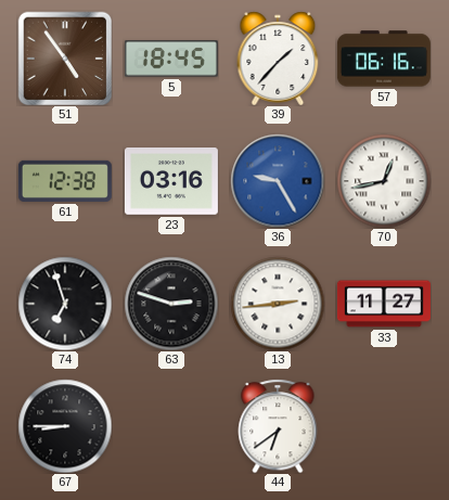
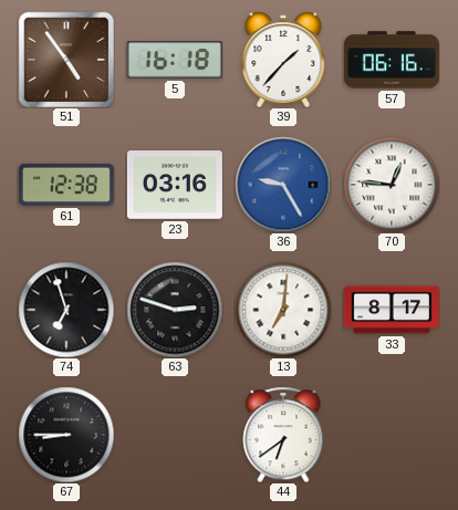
5: 18:45 -> 16:18
70: 12:43 -> 12:46
13: 2:44 -> 7:01
33: 11:27 -> 8:17
